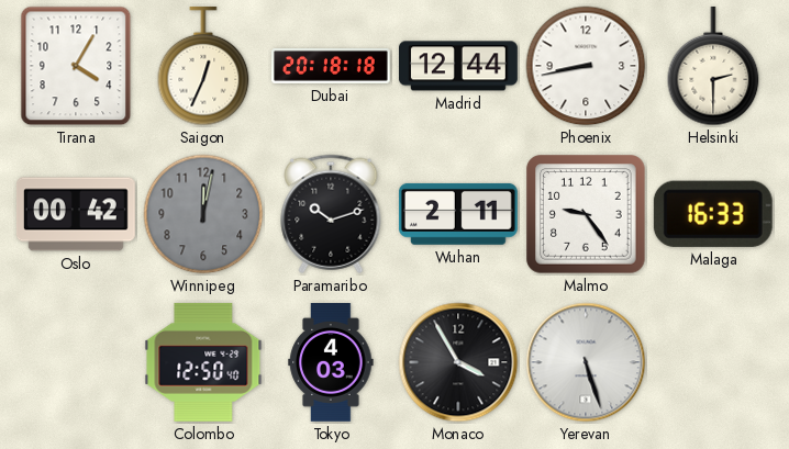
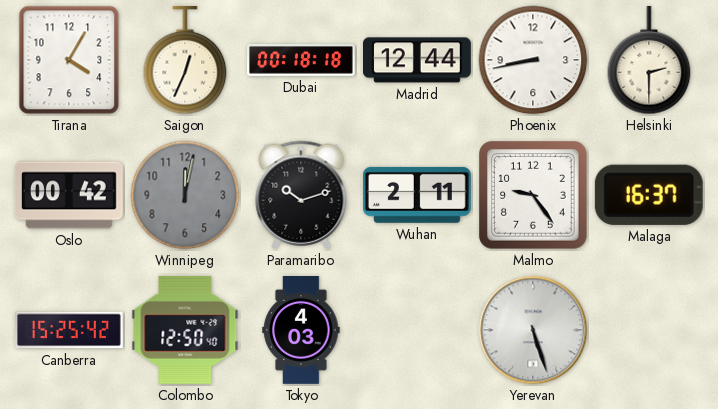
Dubai: 20:18 -> 00:18
Malaga: 16:33 -> 16:37
Canberra: none -> 15:25
Monaco: 3:55 -> none
